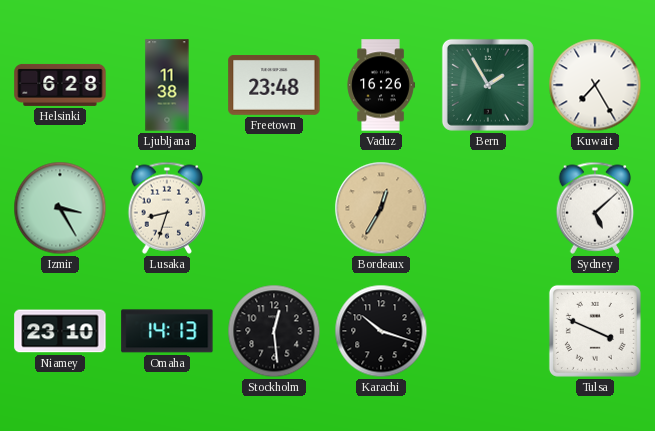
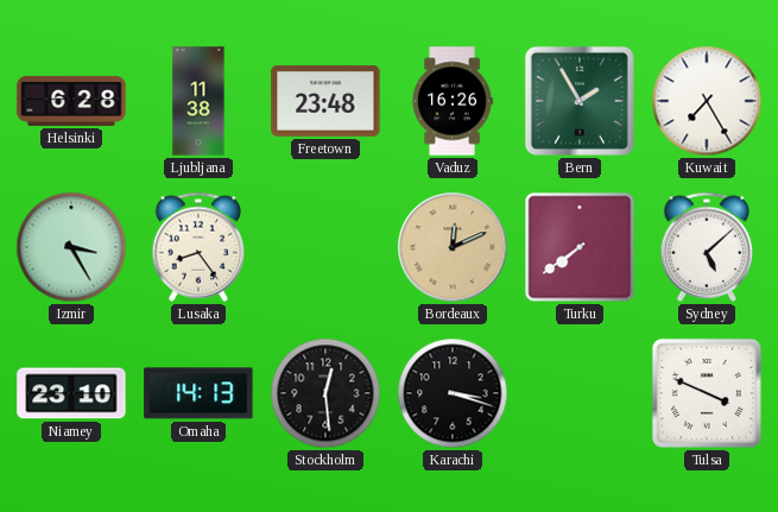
Lusaka: 8:33 -> 8:24
Bordeaux: 12:35 -> 12:11
Turku: none -> 7:39
Karachi: 10:18 -> 3:18
